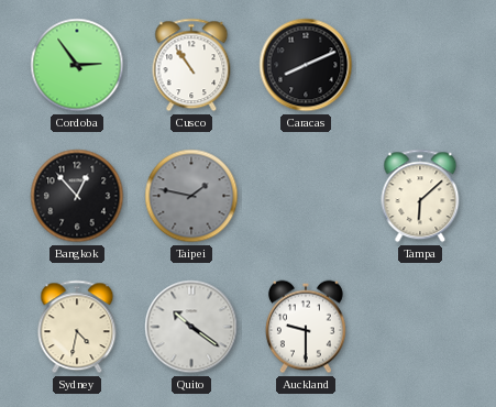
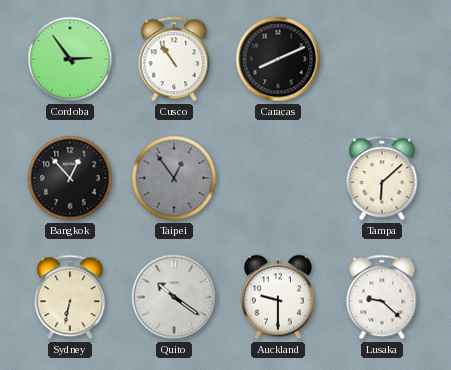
Taipei: 1:47 -> 12:54
Sydney: 4:32 -> 6:32
Lusaka: none -> 9:22
